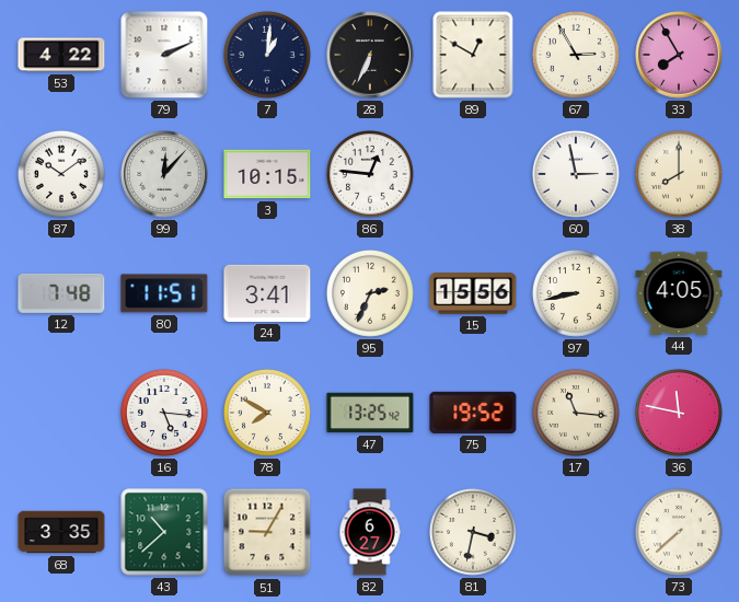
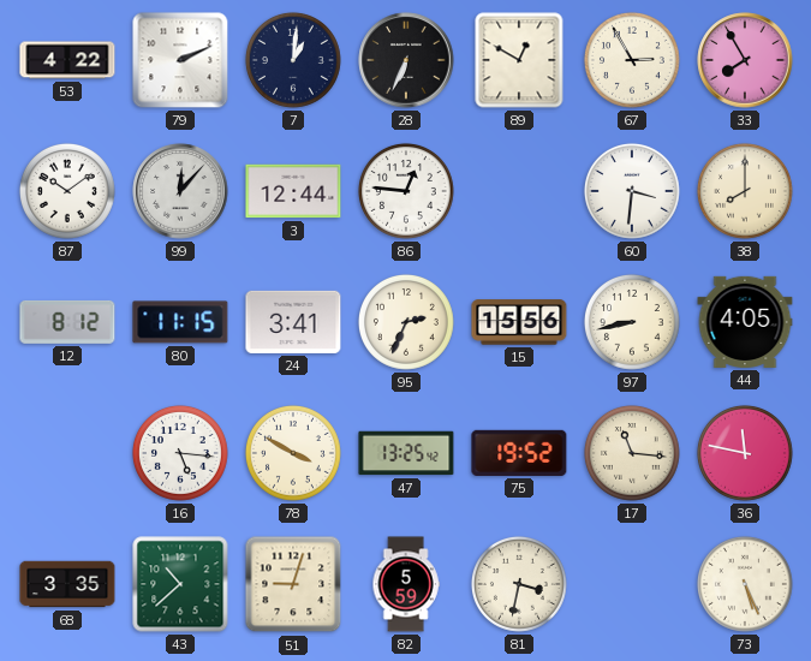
3: 10:15 -> 12:44
60: 2:58 -> 3:31
12: 7:48 -> 8:12
80: 11:51 -> 11:15
78: 7:50 -> 3:50
51: 9:05 -> 9:03
82: 6:27 -> 5:59
73: 7:38 -> 5:26
